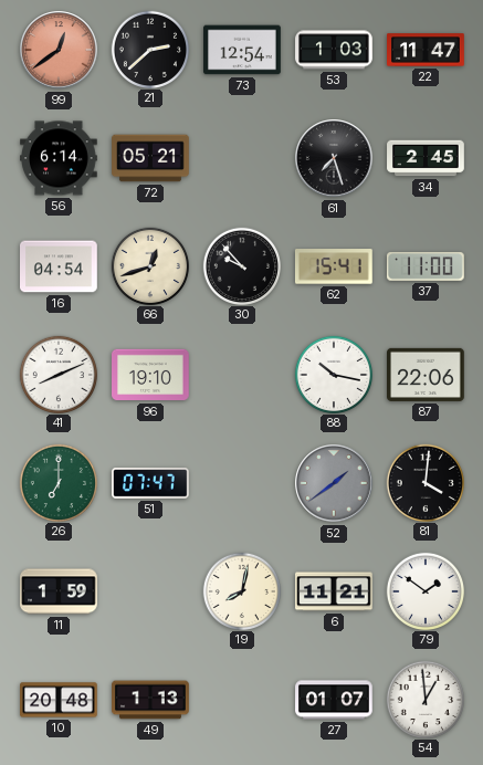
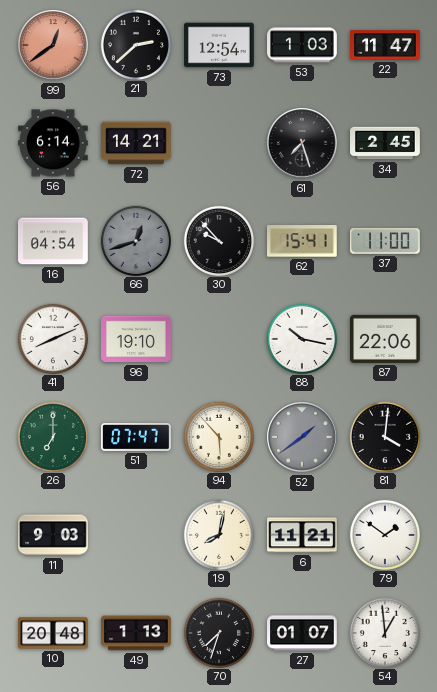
72: 05:21 -> 14:21
66 dial: cream -> grey
94: none -> 5:53
11: 1:59 -> 9:03
70: none -> 7:33
